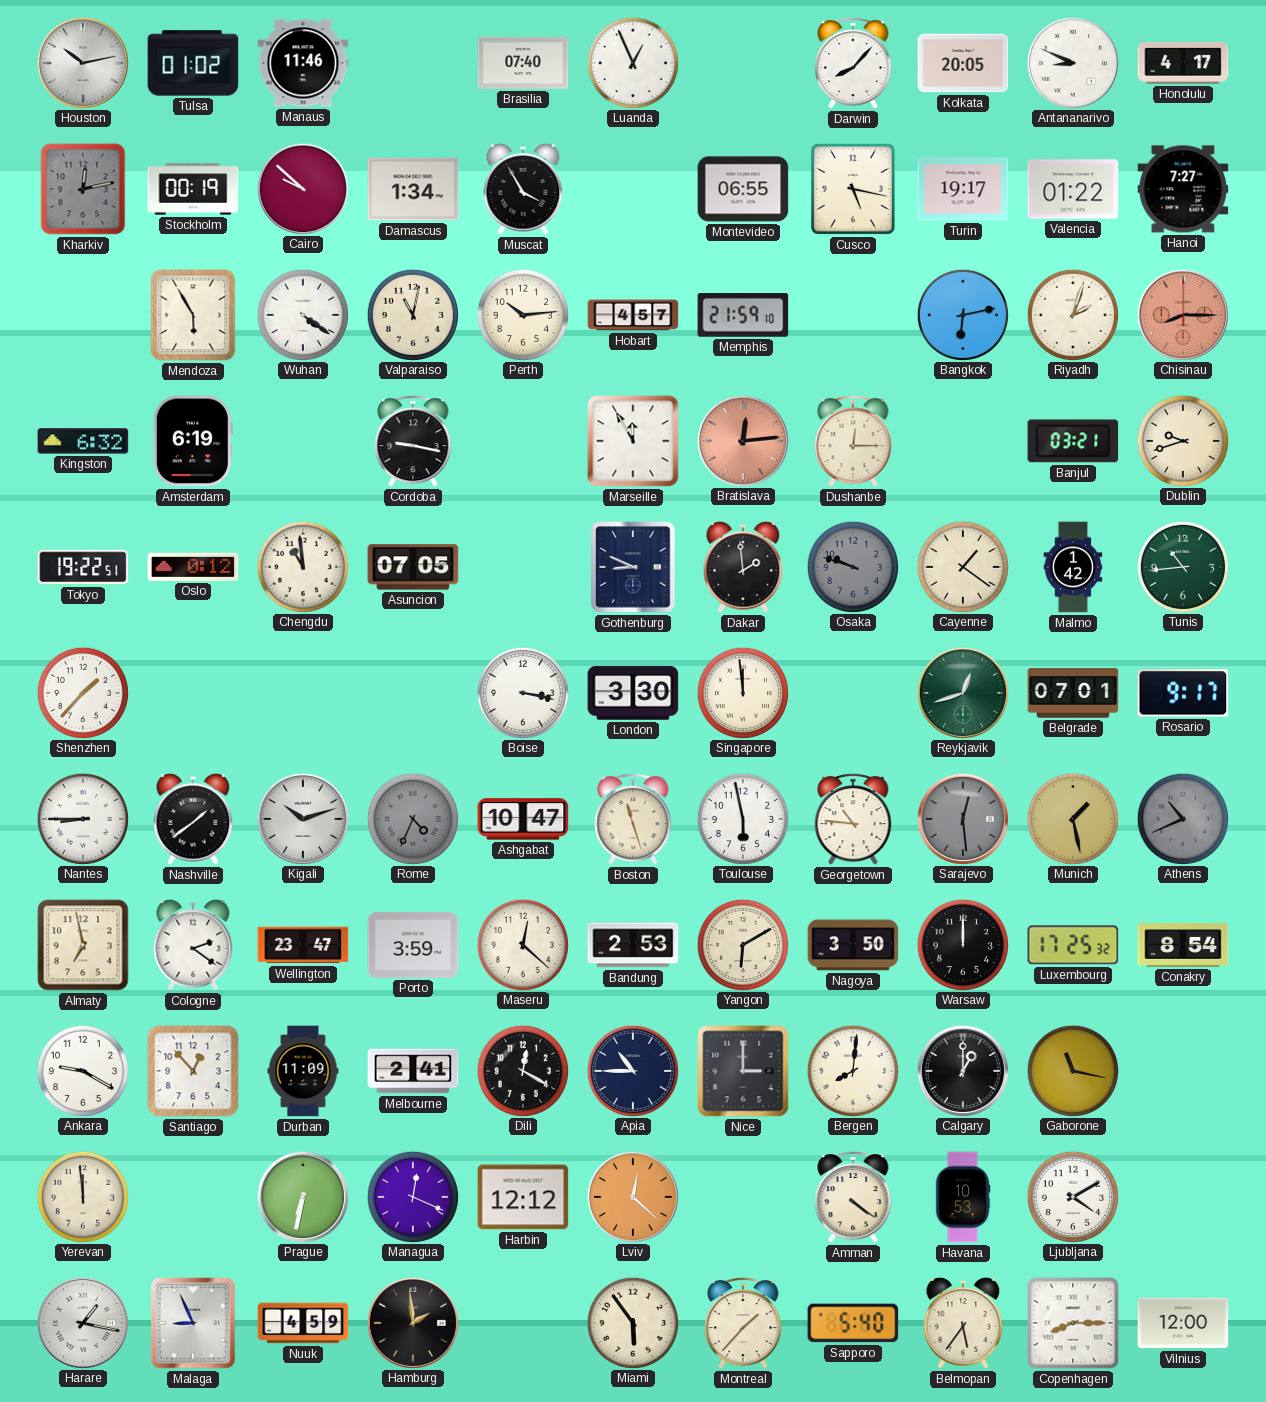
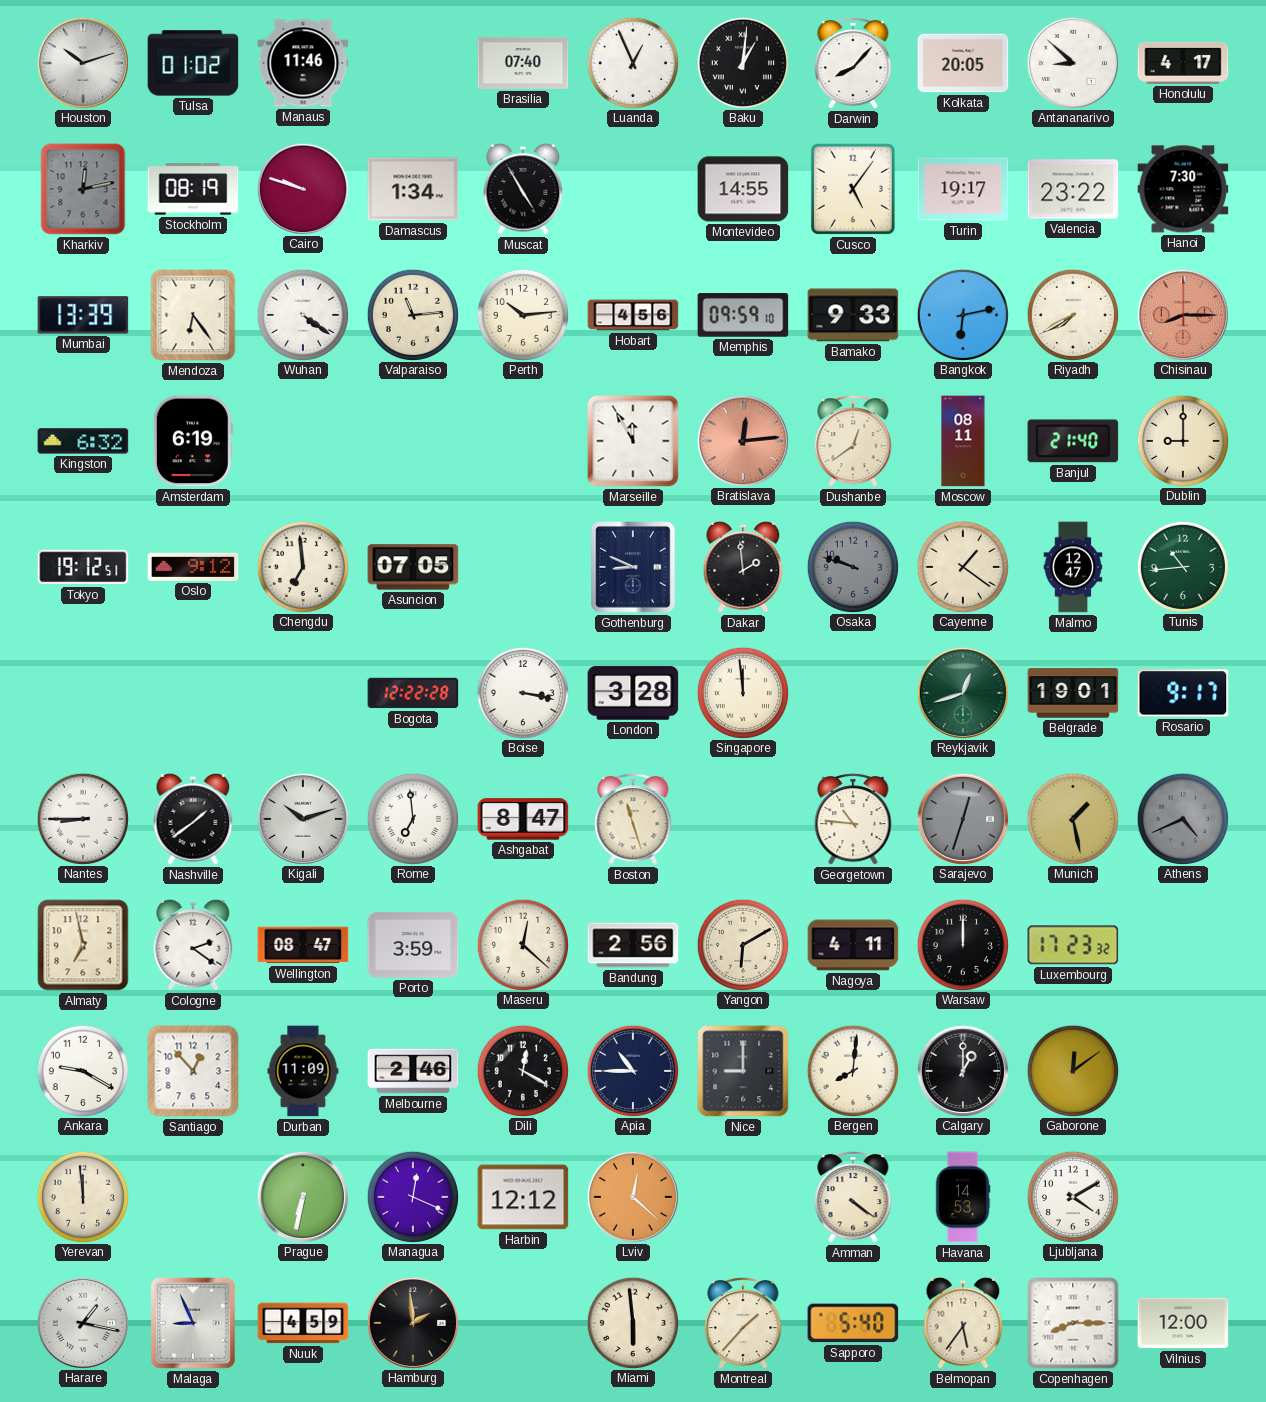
Houston: 10:13 -> 10:12
Baku: none -> 1:01
Antananarivo: 8:49 -> 8:52
Stockholm: 00:19 -> 08:19
Cairo: 9:52 -> 9:48
Muscat: 3:55 -> 4:55
Montevideo: 06:55 -> 14:55
Cusco: 5:17 -> 5:06
Valencia: 01:22 -> 23:22
Hanoi: 7:27 -> 7:30
Mumbai: none -> 13:39
Mendoza: 5:55 -> 6:24
Valparaiso: 11:02 -> 11:14
Hobart: 4:57 -> 4:56
Memphis: 21:59 -> 09:59
Bamako: none -> 9:33
Riyadh: 2:03 -> 7:40
Cordoba: 9:17 -> none
Dushanbe: 12:15 -> 12:39
Moscow: none -> 08:11
Banjul: 03:21 -> 21:40
Dublin: 9:42 -> 9:00
Tokyo: 19:22 -> 19:12
Oslo: 0:12 -> 9:12
Chengdu: 10:59 -> 6:59
Malmo: 1:42 -> 12:47
Shenzhen: 1:37 -> none
Bogota: none -> 12:22
London: 3:30 -> 3:28
Belgrade: 07:01 -> 19:01
Rome: 4:34 -> 6:59
Rome dial: grey -> white
Ashgabat: 10:47 -> 8:47
Toulouse: 5:58 -> none
Sarajevo: 12:29 -> 12:33
Athens: 10:41 -> 4:41
Wellington: 23:47 -> 08:47
Bandung: 2:53 -> 2:56
Nagoya: 3:50 -> 4:11
Luxembourg: 17:25 -> 17:23
Conakry: 8:54 -> none
Melbourne: 2:41 -> 2:46
Nice: 3:00 -> 9:00
Gaborone: 11:17 -> 12:09
Havana: 10:53 -> 14:53
Miami: 5:54 -> 5:59
